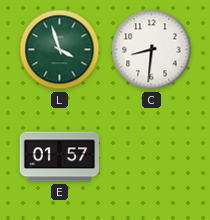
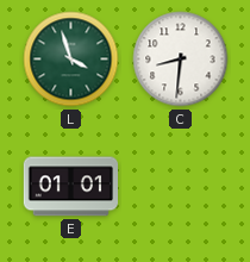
E: 01:57 -> 01:01
